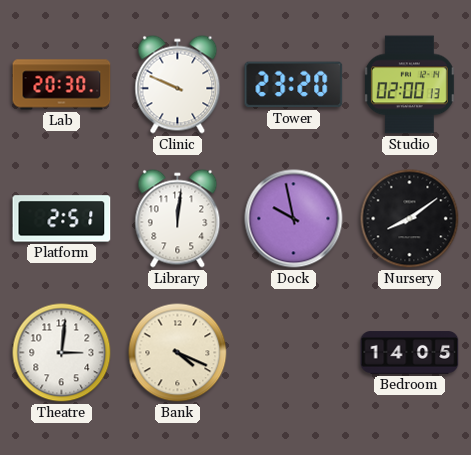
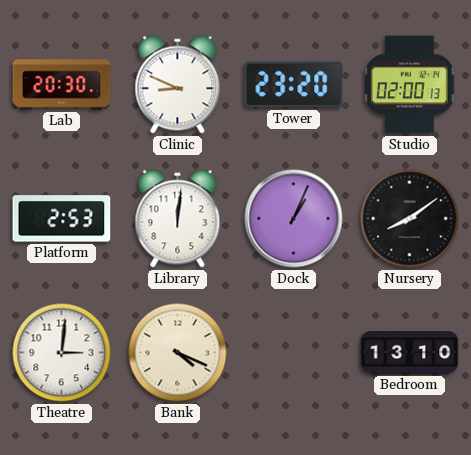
Clinic: 9:49 -> 8:49
Platform: 2:51 -> 2:53
Dock: 9:58 -> 1:04
Bedroom: 14:05 -> 13:10
